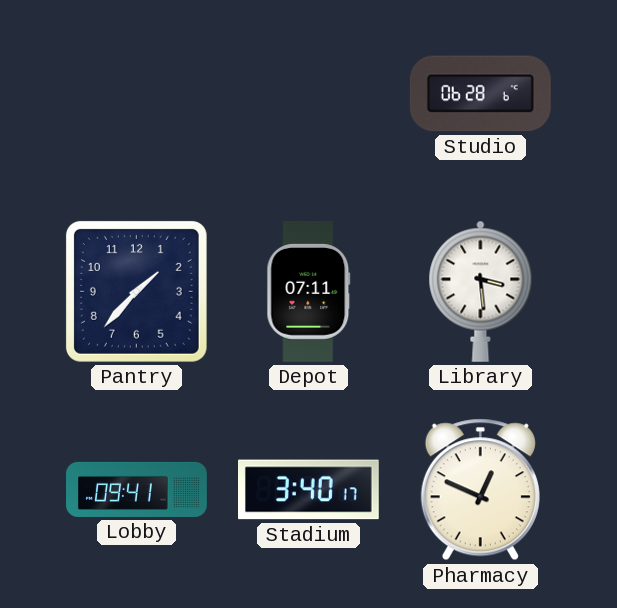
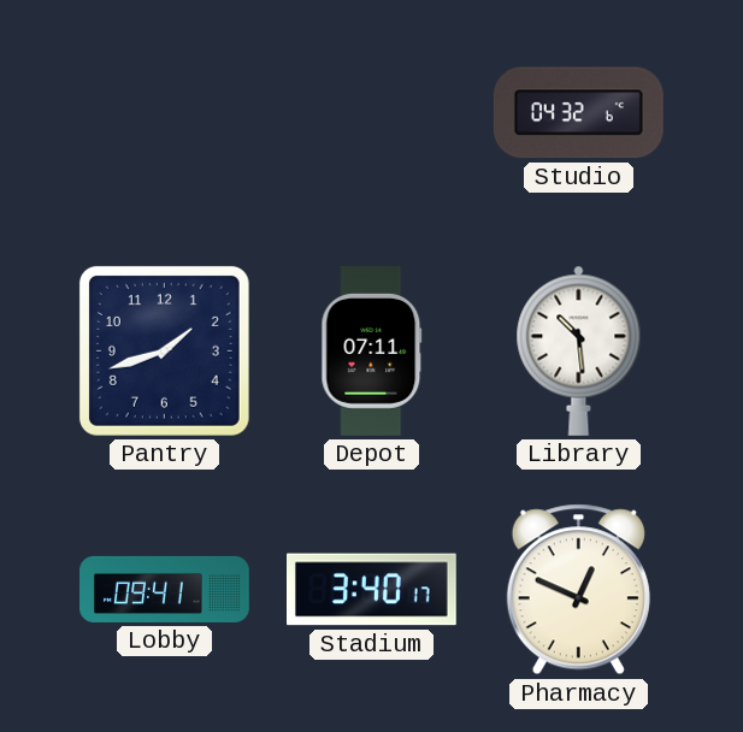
Studio: 06:28 -> 04:32
Pantry: 1:37 -> 1:42
Library: 3:29 -> 10:29
